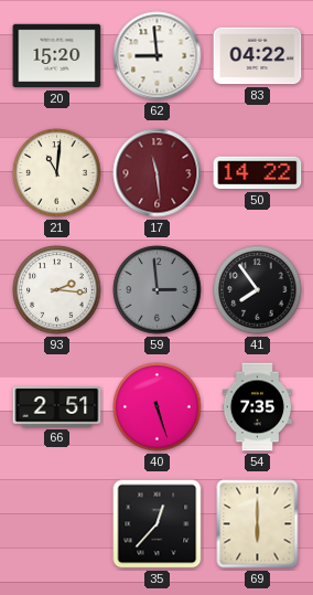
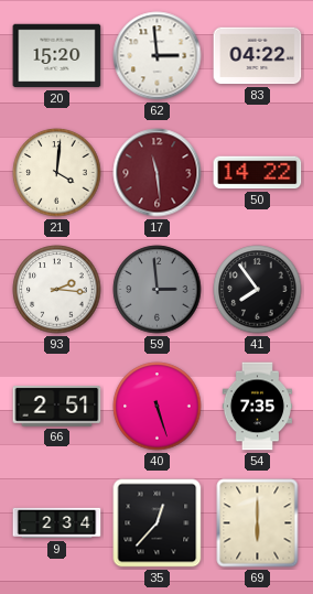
62: 8:59 -> 2:59
21: 11:01 -> 4:01
9: none -> 2:34
